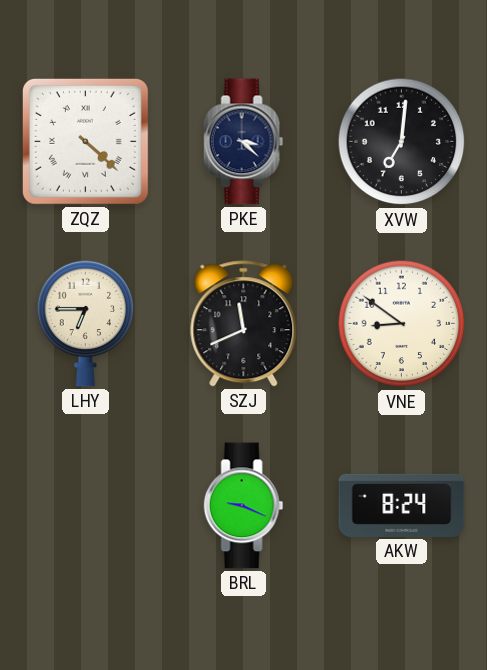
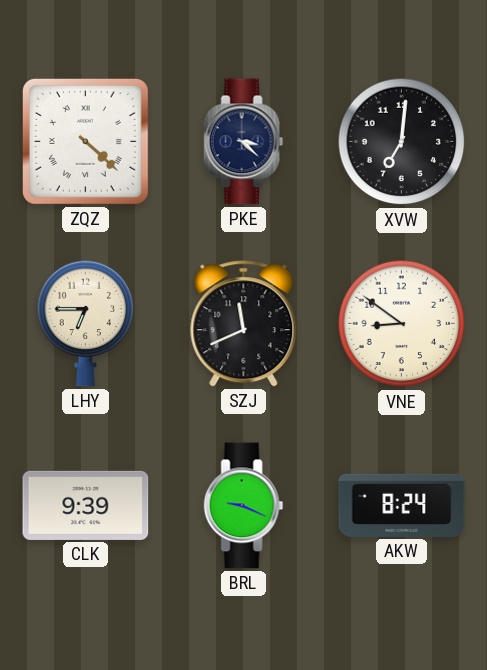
CLK: none -> 9:39
